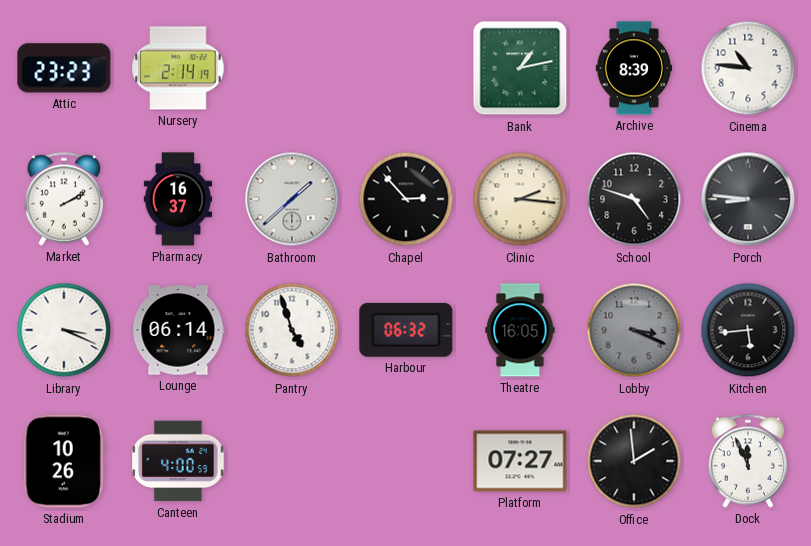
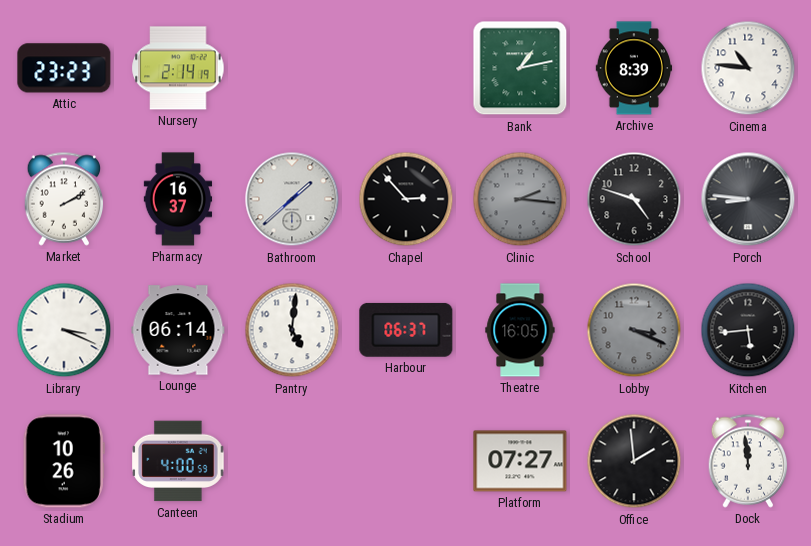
Clinic dial: cream -> grey
Pantry: 4:57 -> 5:01
Harbour: 06:32 -> 06:37
Dock: 11:56 -> 11:59
